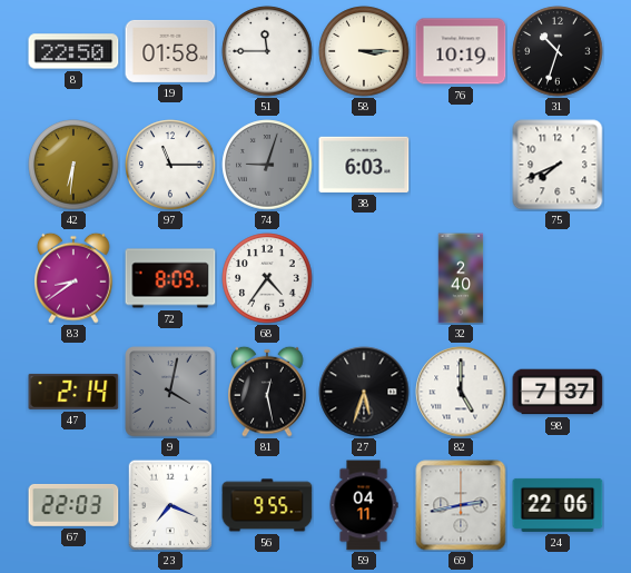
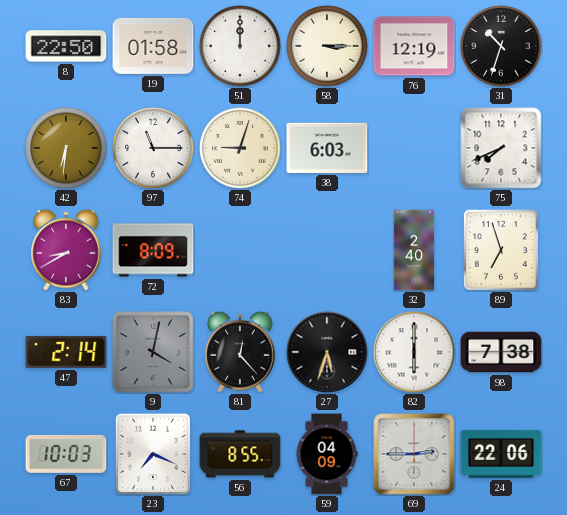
51: 11:45 -> 12:00
76: 10:19 -> 12:19
74 dial: grey -> cream
83: 8:39 -> 8:40
68: 4:36 -> none
89: none -> 6:57
81: 12:28 -> 12:23
82: 5:00 -> 6:00
98: 7:37 -> 7:38
67: 22:03 -> 10:03
56: 9:55 -> 8:55
59: 04:11 -> 04:09
69: 2:43 -> 2:45
